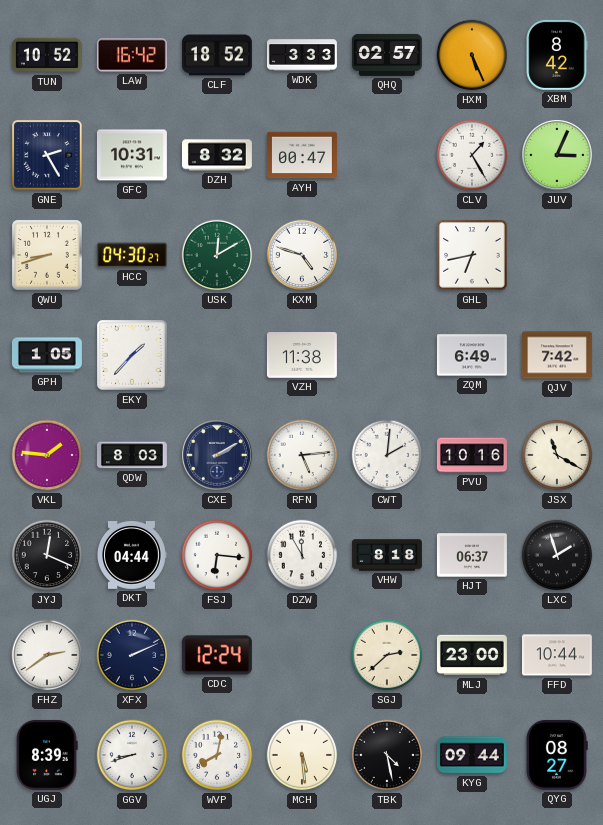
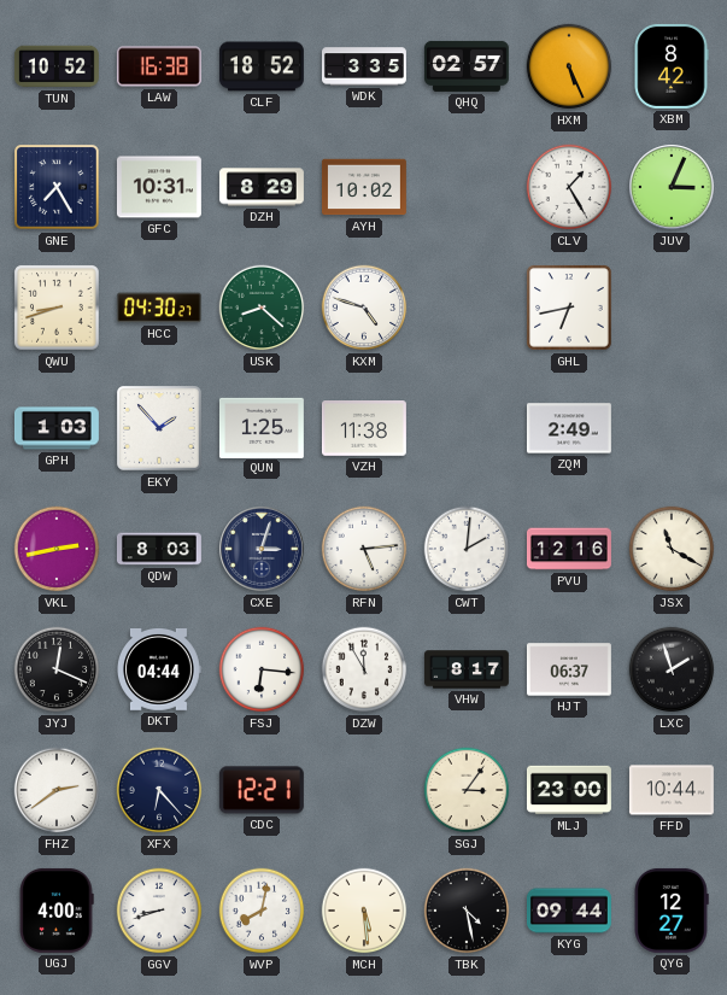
LAW: 16:42 -> 16:38
WDK: 3:33 -> 3:35
GNE: 2:25 -> 7:25
DZH: 8:32 -> 8:29
AYH: 00:47 -> 10:02
USK: 12:10 -> 8:22
GPH: 1:05 -> 1:03
EKY: 1:37 -> 1:53
QUN: none -> 1:25
ZQM: 6:49 -> 2:49
QJV: 7:42 -> none
VKL: 1:46 -> 2:43
CXE: 2:10 -> 3:03
PVU: 10:16 -> 12:16
VHW: 8:18 -> 8:17
XFX: 2:11 -> 6:23
CDC: 12:24 -> 12:21
SGJ: 2:38 -> 3:06
UGJ: 8:39 -> 4:00
QYG: 08:27 -> 12:27
